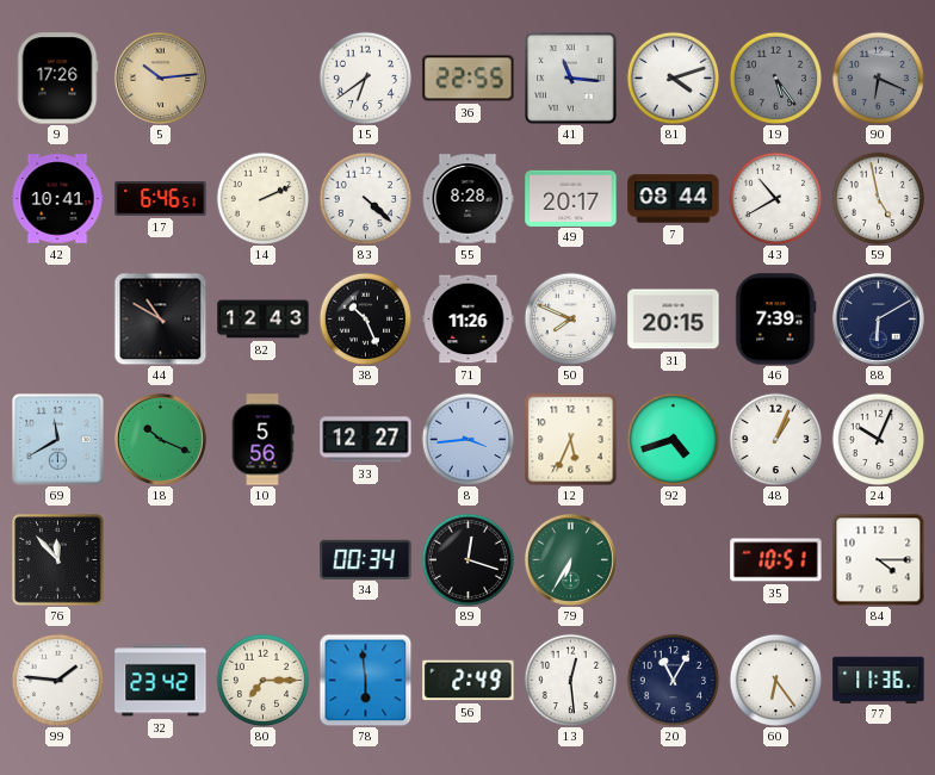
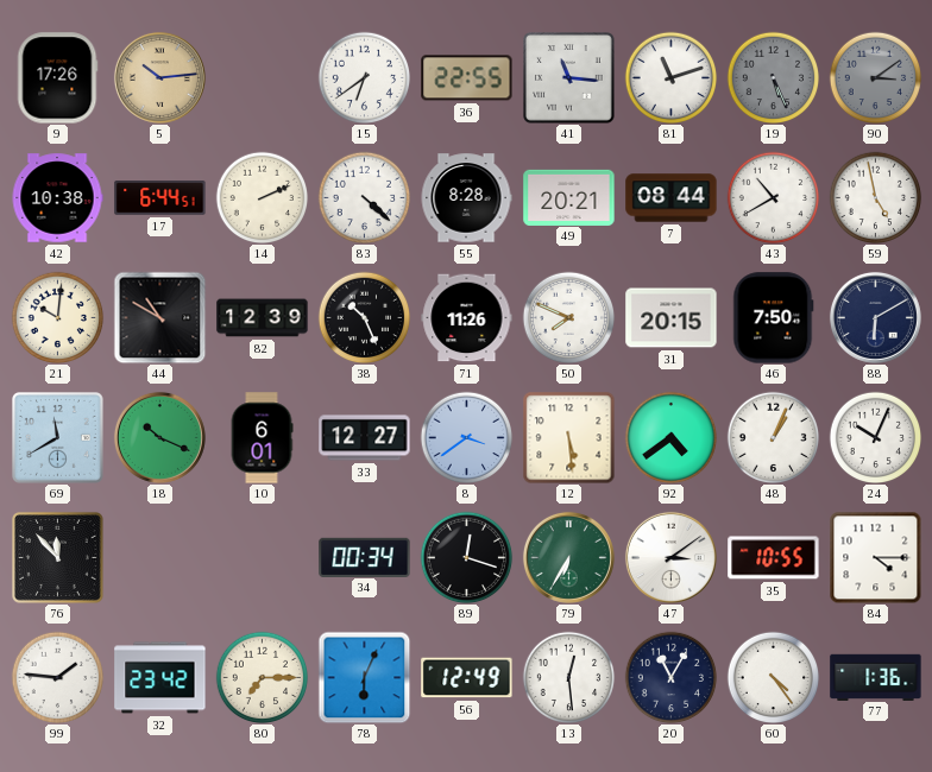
81: 4:12 -> 11:12
19: 5:24 -> 5:26
90: 6:19 -> 3:09
42: 10:41 -> 10:38
17: 6:46 -> 6:44
49: 20:17 -> 20:21
21: none -> 10:01
82: 12:43 -> 12:39
46: 7:39 -> 7:50
10: 5:56 -> 6:01
8: 3:44 -> 3:39
12: 5:34 -> 5:29
92: 4:42 -> 4:39
47: none -> 3:09
35: 10:51 -> 10:55
78: 5:59 -> 6:04
56: 2:49 -> 12:49
60: 6:24 -> 4:24
77: 11:36 -> 1:36
